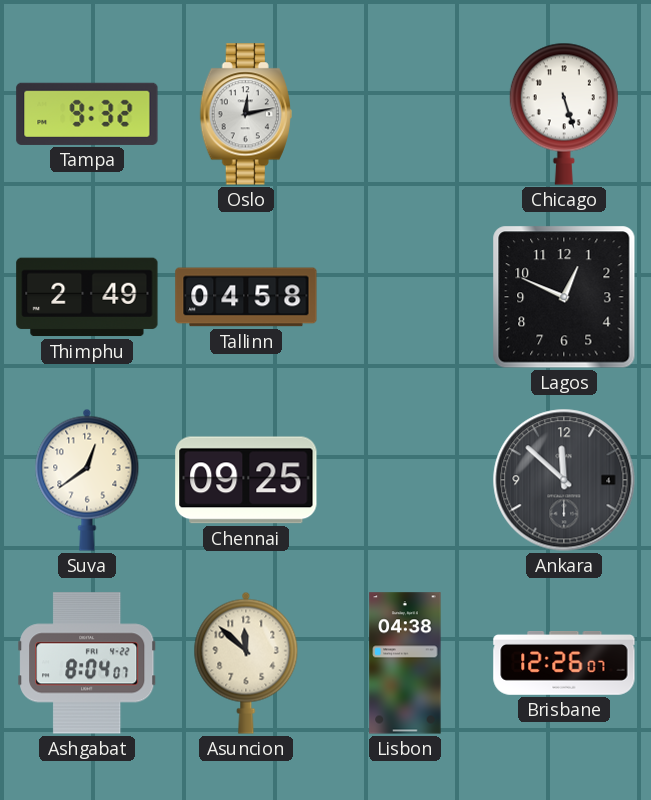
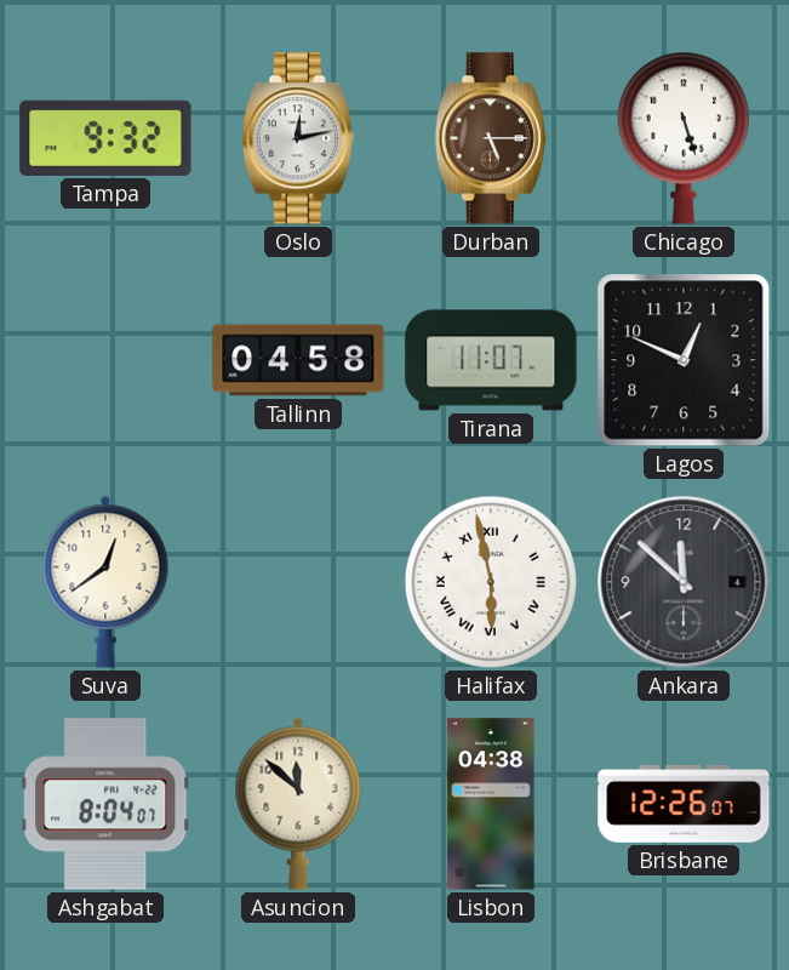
Durban: none -> 5:15
Thimphu: 2:49 -> none
Tirana: none -> 11:07
Chennai: 09:25 -> none
Halifax: none -> 5:58
